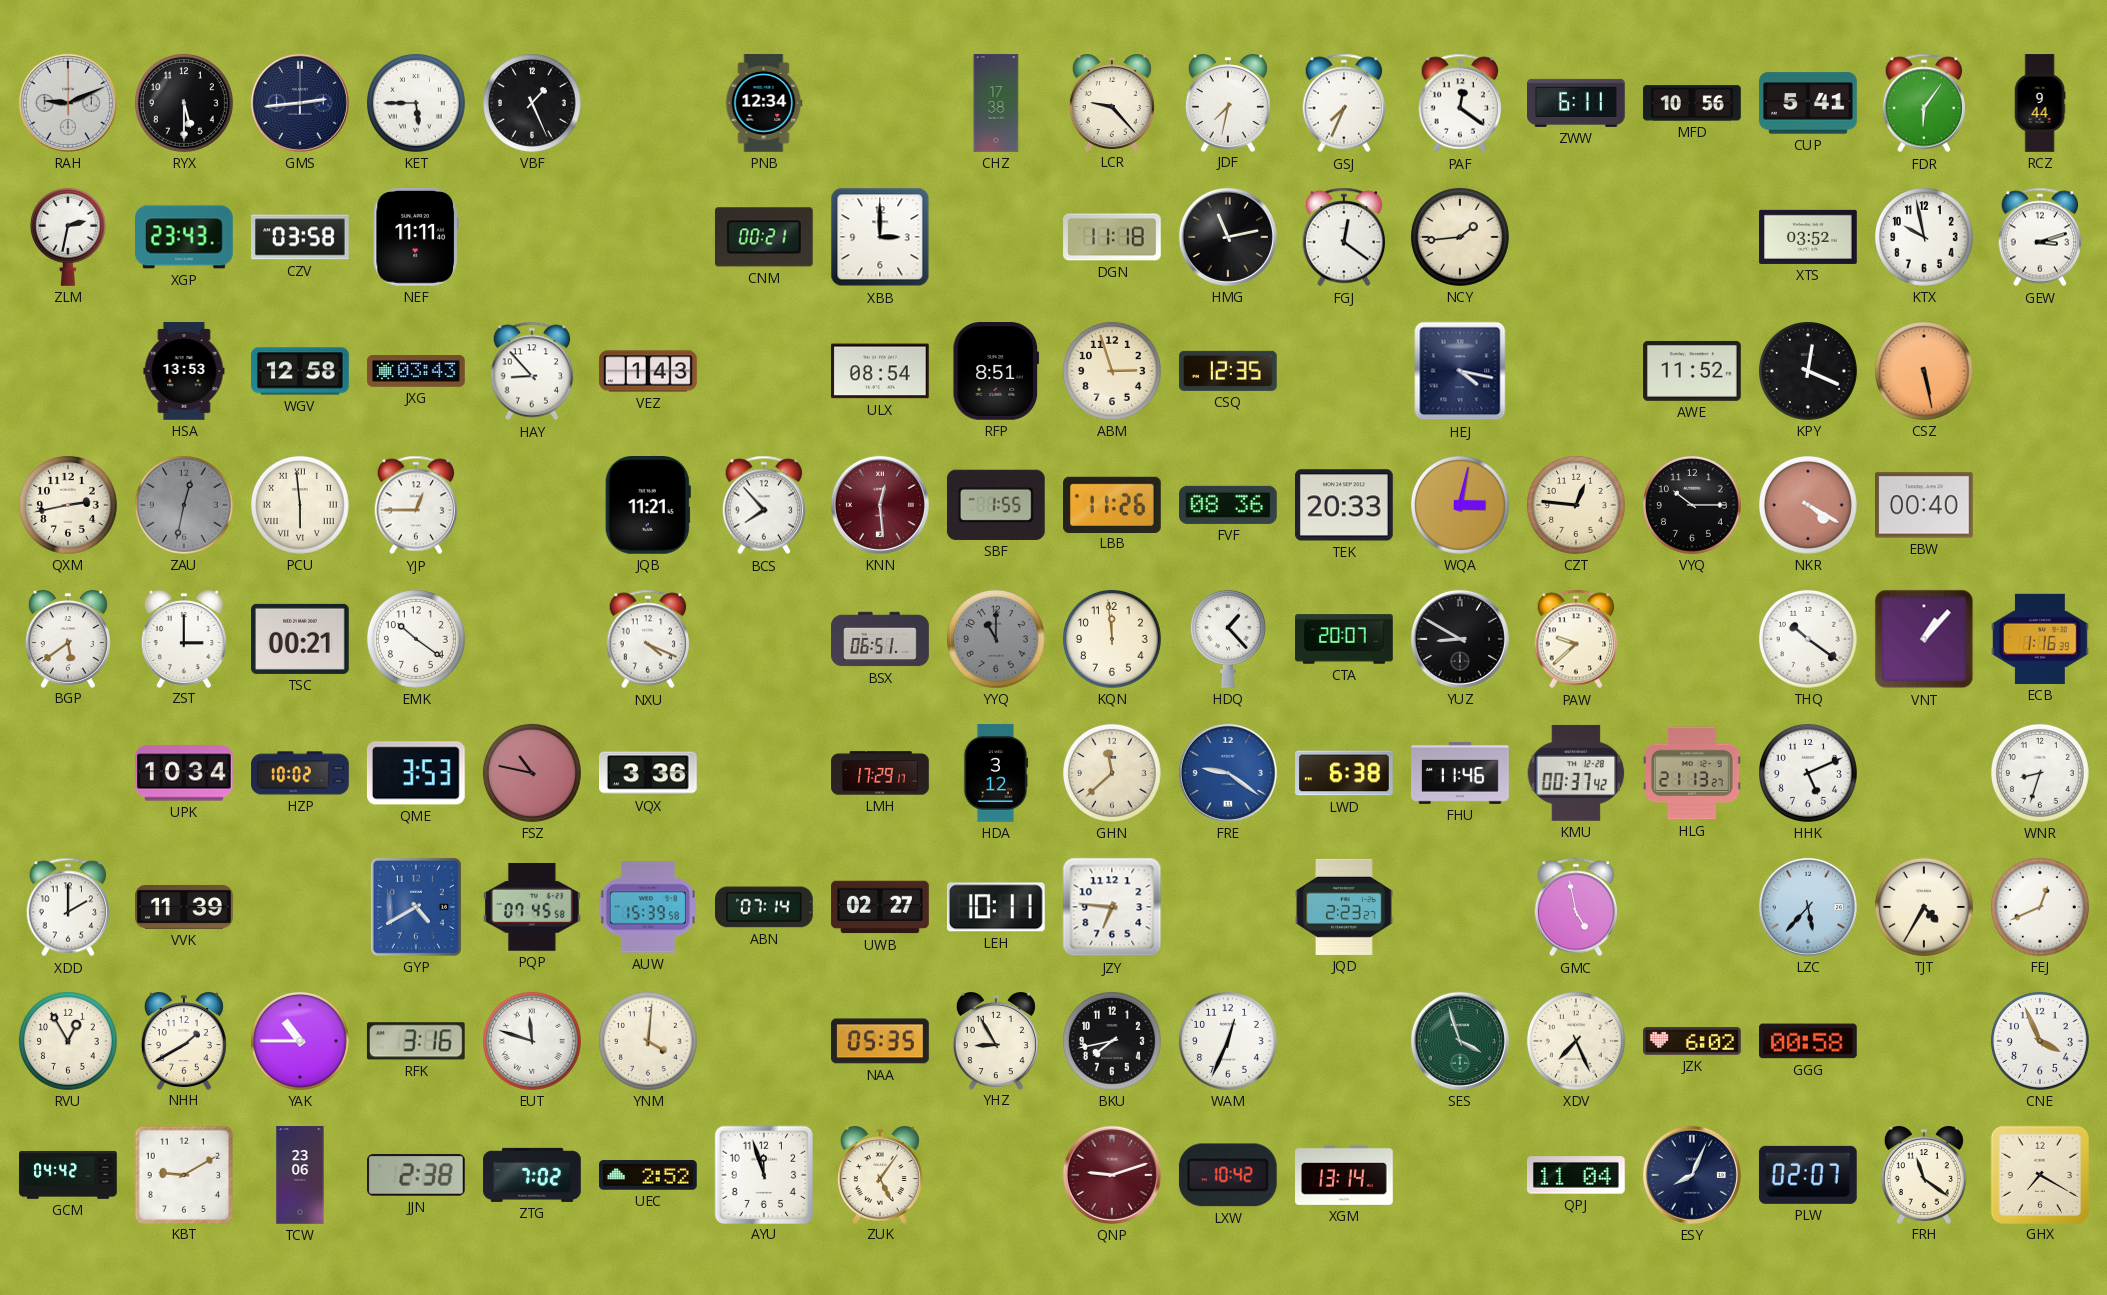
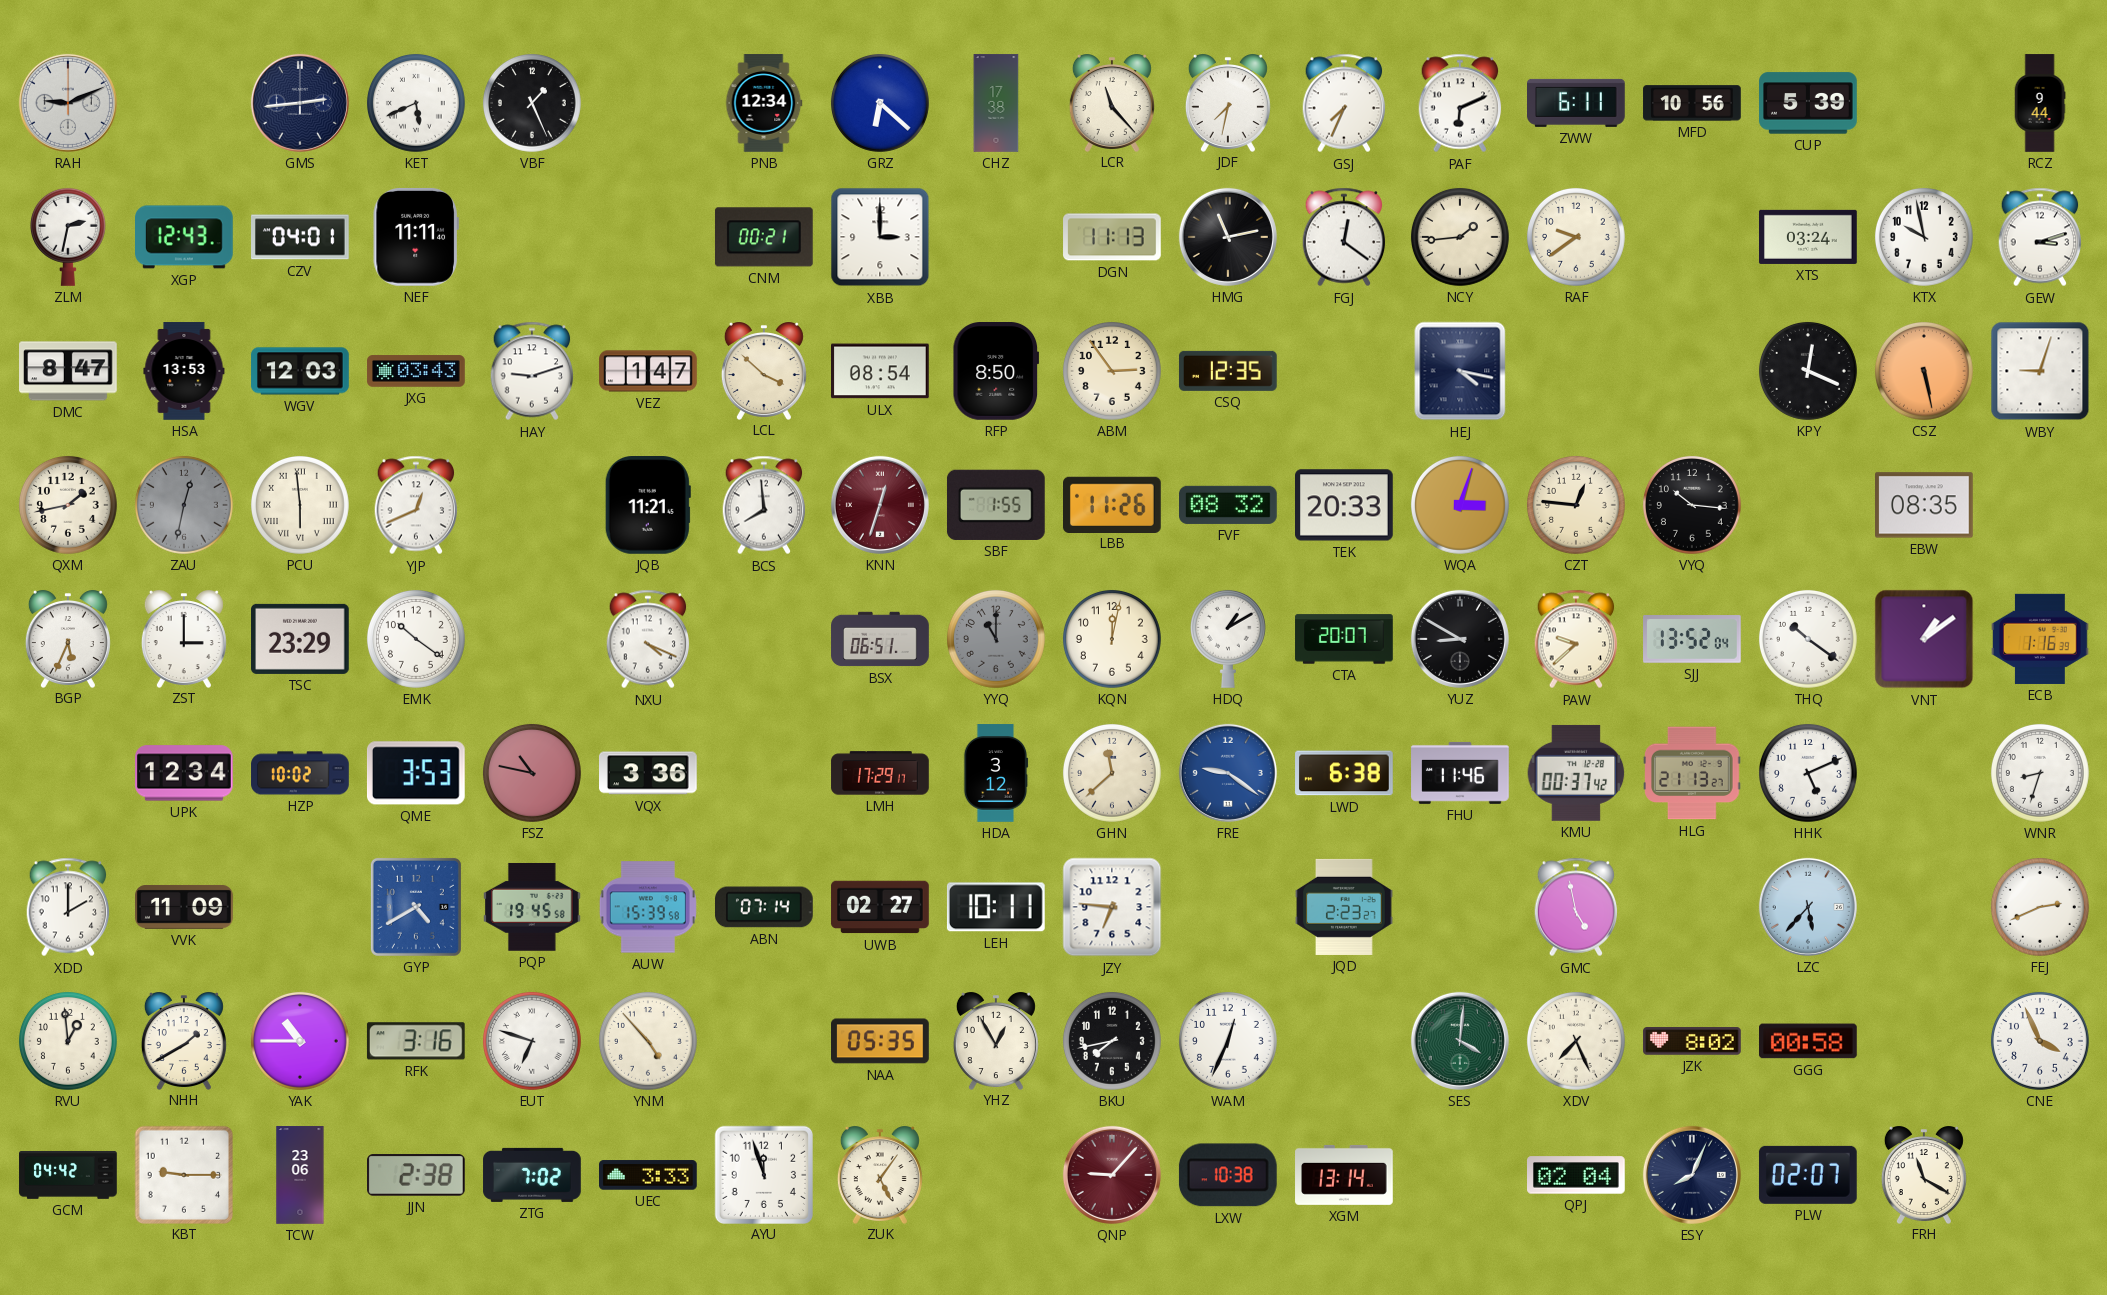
RYX: 5:30 -> none
KET: 5:45 -> 5:41
GRZ: none -> 6:22
LCR: 9:23 -> 11:23
PAF: 12:21 -> 6:11
CUP: 5:41 -> 5:39
FDR: 6:06 -> none
XGP: 23:43 -> 12:43
CZV: 03:58 -> 04:01
DGN: 11:18 -> 11:13
RAF: none -> 9:39
XTS: 03:52 -> 03:24
DMC: none -> 8:47
WGV: 12:58 -> 12:03
HAY: 8:53 -> 9:12
VEZ: 1:43 -> 1:47
LCL: none -> 3:52
RFP: 8:51 -> 8:50
ABM: 2:57 -> 2:54
AWE: 11:52 -> none
WBY: none -> 9:03
QXM: 2:43 -> 1:43
YJP: 12:45 -> 12:41
BCS: 7:53 -> 7:59
KNN: 12:29 -> 12:33
FVF: 08:36 -> 08:32
WQA: 3:02 -> 3:03
VYQ: 10:15 -> 10:16
NKR: 4:20 -> none
EBW: 00:40 -> 08:35
BGP: 5:39 -> 5:34
TSC: 00:21 -> 23:29
KQN: 11:59 -> 12:02
HDQ: 1:23 -> 1:10
SJJ: none -> 13:52
VNT: 1:07 -> 1:09
UPK: 10:34 -> 12:34
VVK: 11:39 -> 11:09
PQP: 07:45 -> 19:45
TJT: 4:35 -> none
FEJ: 12:41 -> 2:41
RVU: 12:55 -> 12:59
EUT: 11:48 -> 6:48
YNM: 4:01 -> 4:53
YHZ: 8:55 -> 12:55
SES: 3:57 -> 4:01
JZK: 6:02 -> 8:02
KBT: 9:10 -> 9:15
UEC: 2:52 -> 3:33
QNP: 9:12 -> 9:07
LXW: 10:42 -> 10:38
QPJ: 11:04 -> 02:04
FRH: 11:21 -> 11:20
GHX: 7:20 -> none
